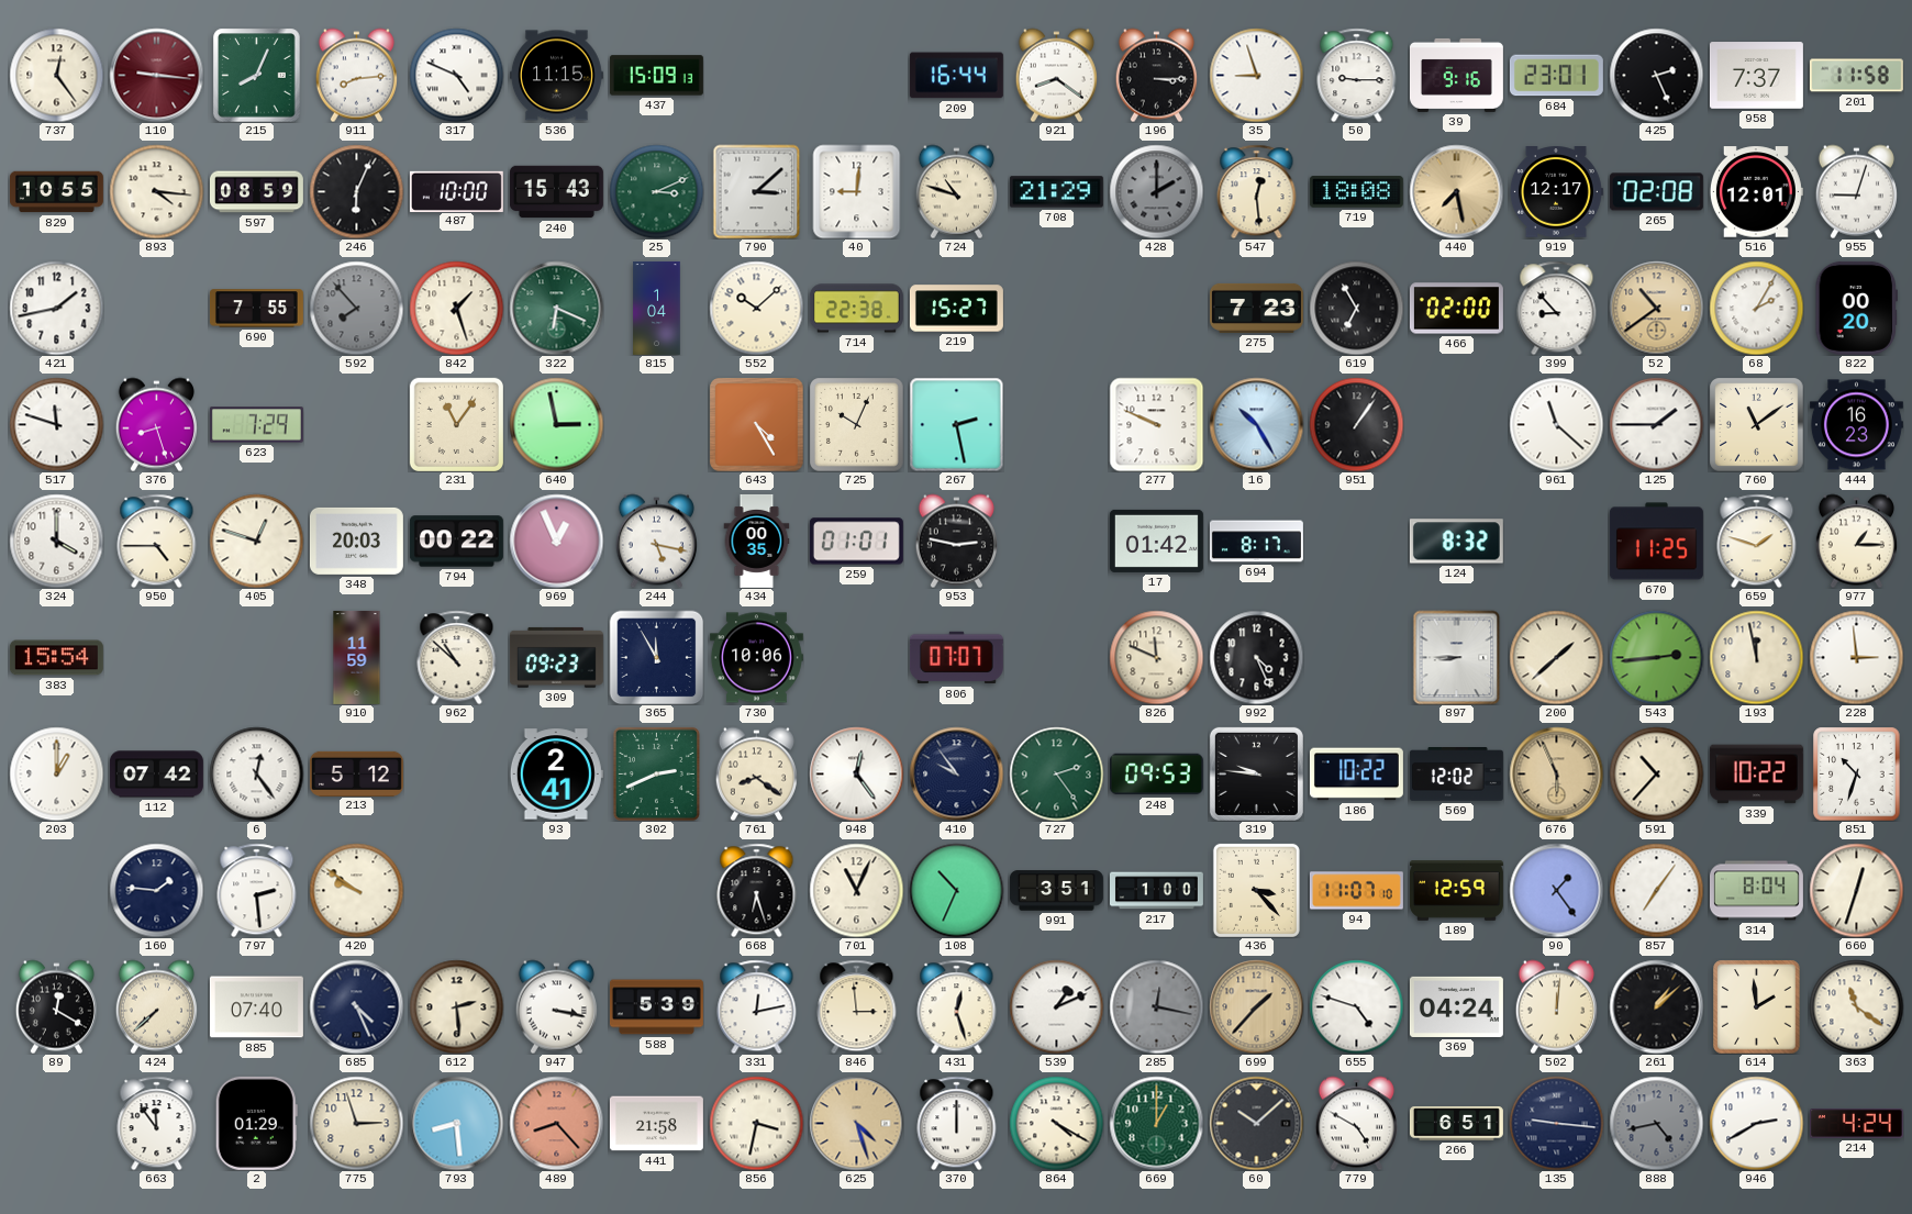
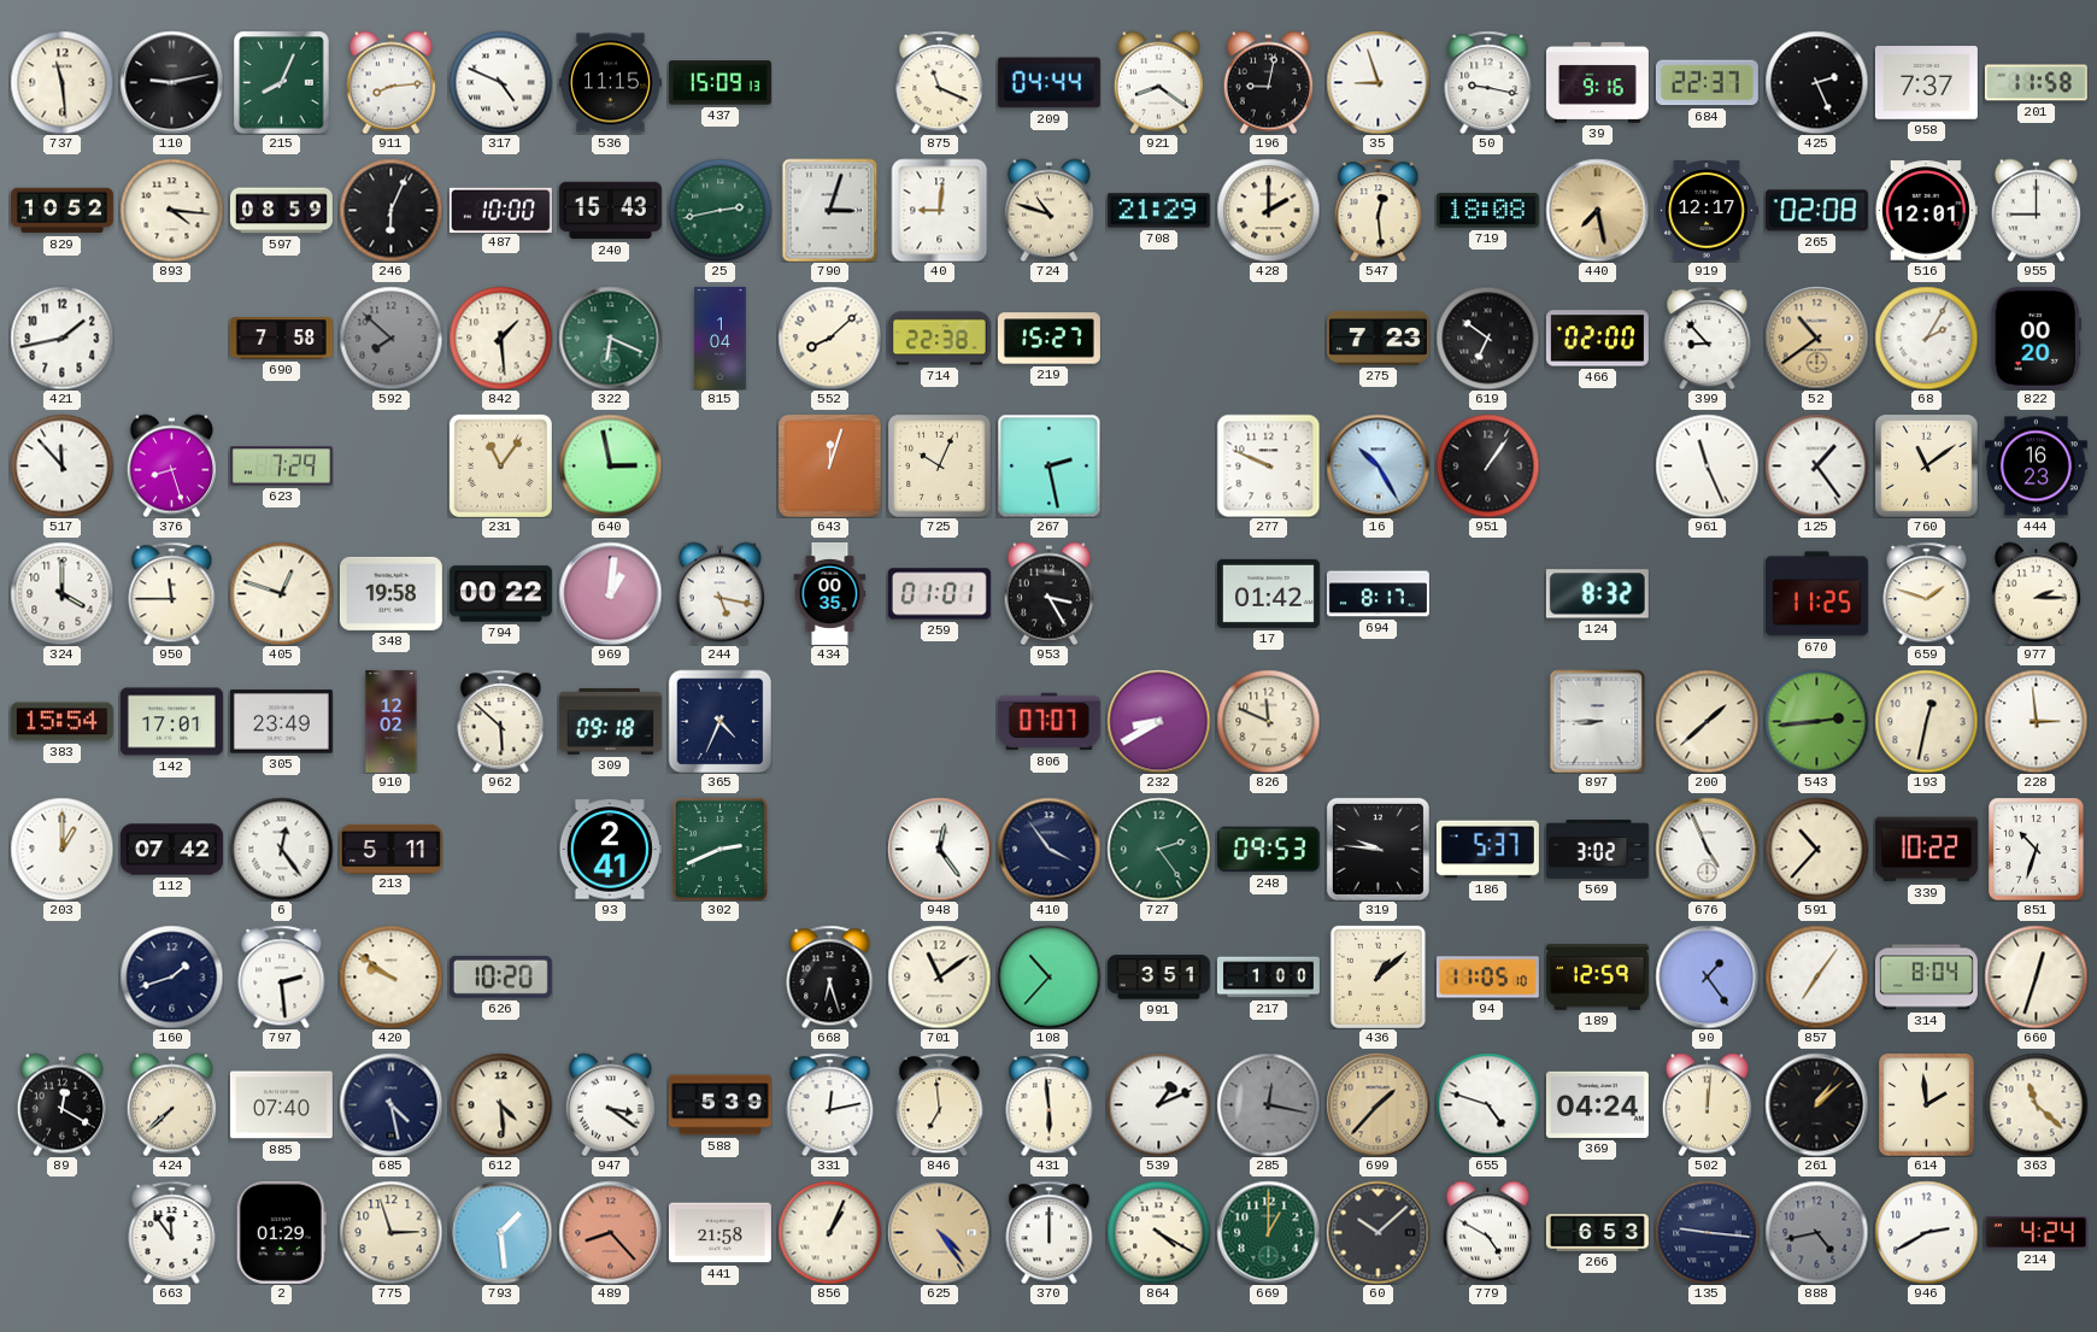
737: 12:24 -> 11:29
110: 9:16 -> 9:13
110 dial: burgundy -> black
875: none -> 11:19
209: 16:44 -> 04:44
196: 3:15 -> 9:02
50: 9:15 -> 9:17
684: 23:01 -> 22:37
829: 10:55 -> 10:52
25: 3:11 -> 2:43
790: 3:08 -> 3:03
428 dial: grey -> cream
955: 9:03 -> 9:00
690: 7:55 -> 7:58
592: 7:53 -> 7:52
842: 1:27 -> 1:29
552: 10:08 -> 8:08
619: 6:55 -> 6:51
517: 11:48 -> 11:53
643: 4:25 -> 12:03
961: 11:22 -> 11:26
125: 1:45 -> 1:24
950: 4:45 -> 11:45
348: 20:03 -> 19:58
969: 12:56 -> 1:01
953: 2:47 -> 3:25
977: 1:15 -> 2:15
142: none -> 17:01
305: none -> 23:49
910: 11:59 -> 12:02
962: 10:52 -> 5:52
309: 09:23 -> 09:18
365: 11:55 -> 4:34
730: 10:06 -> none
232: none -> 8:40
992: 4:26 -> none
193: 11:58 -> 12:32
213: 5:12 -> 5:11
761: 8:21 -> none
410: 9:54 -> 3:54
186: 10:22 -> 5:37
569: 12:02 -> 3:02
676: 5:56 -> 4:56
676 dial: champagne -> white
160: 1:46 -> 1:42
626: none -> 10:20
701: 11:04 -> 11:09
108: 10:34 -> 10:37
436: 3:23 -> 1:08
94: 11:07 -> 11:05
685: 4:26 -> 4:28
612: 2:29 -> 4:29
947: 3:17 -> 3:21
846: 2:59 -> 6:59
431: 12:27 -> 5:59
363: 11:21 -> 11:22
793: 8:29 -> 1:29
856: 3:32 -> 1:04
625: 4:27 -> 4:24
266: 6:51 -> 6:53
